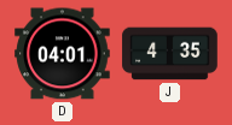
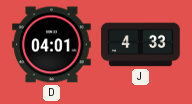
J: 4:35 -> 4:33
